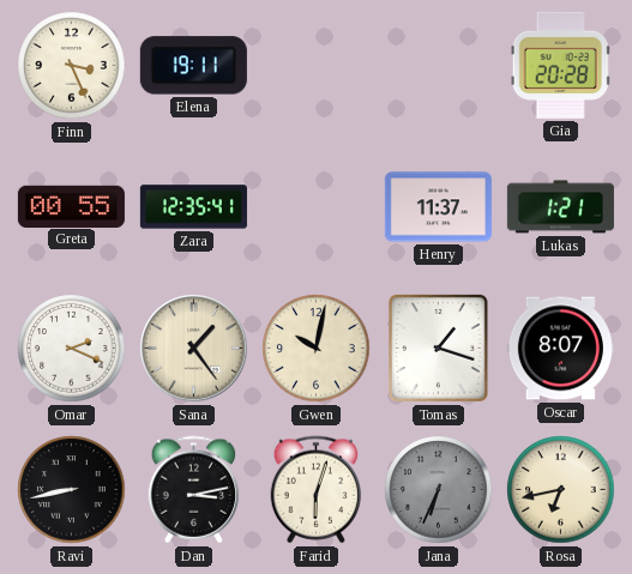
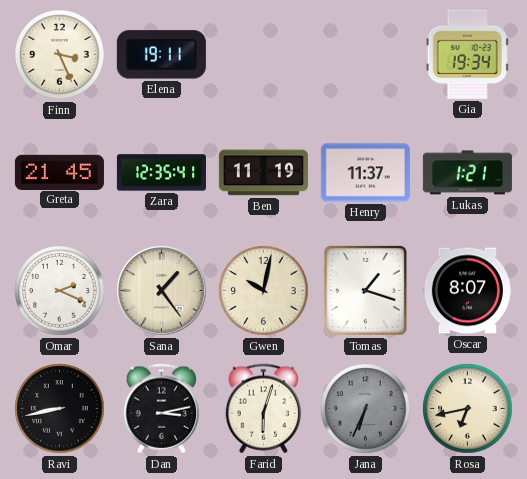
Gia: 20:28 -> 19:34
Greta: 00:55 -> 21:45
Ben: none -> 11:19
